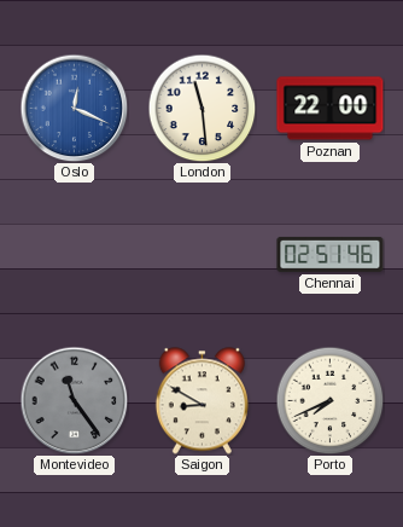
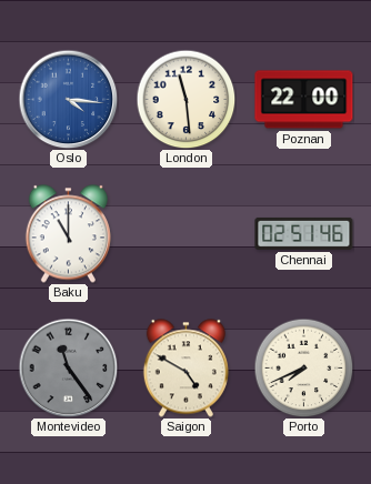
Oslo: 12:19 -> 4:16
Baku: none -> 11:00
Saigon: 8:50 -> 4:50
